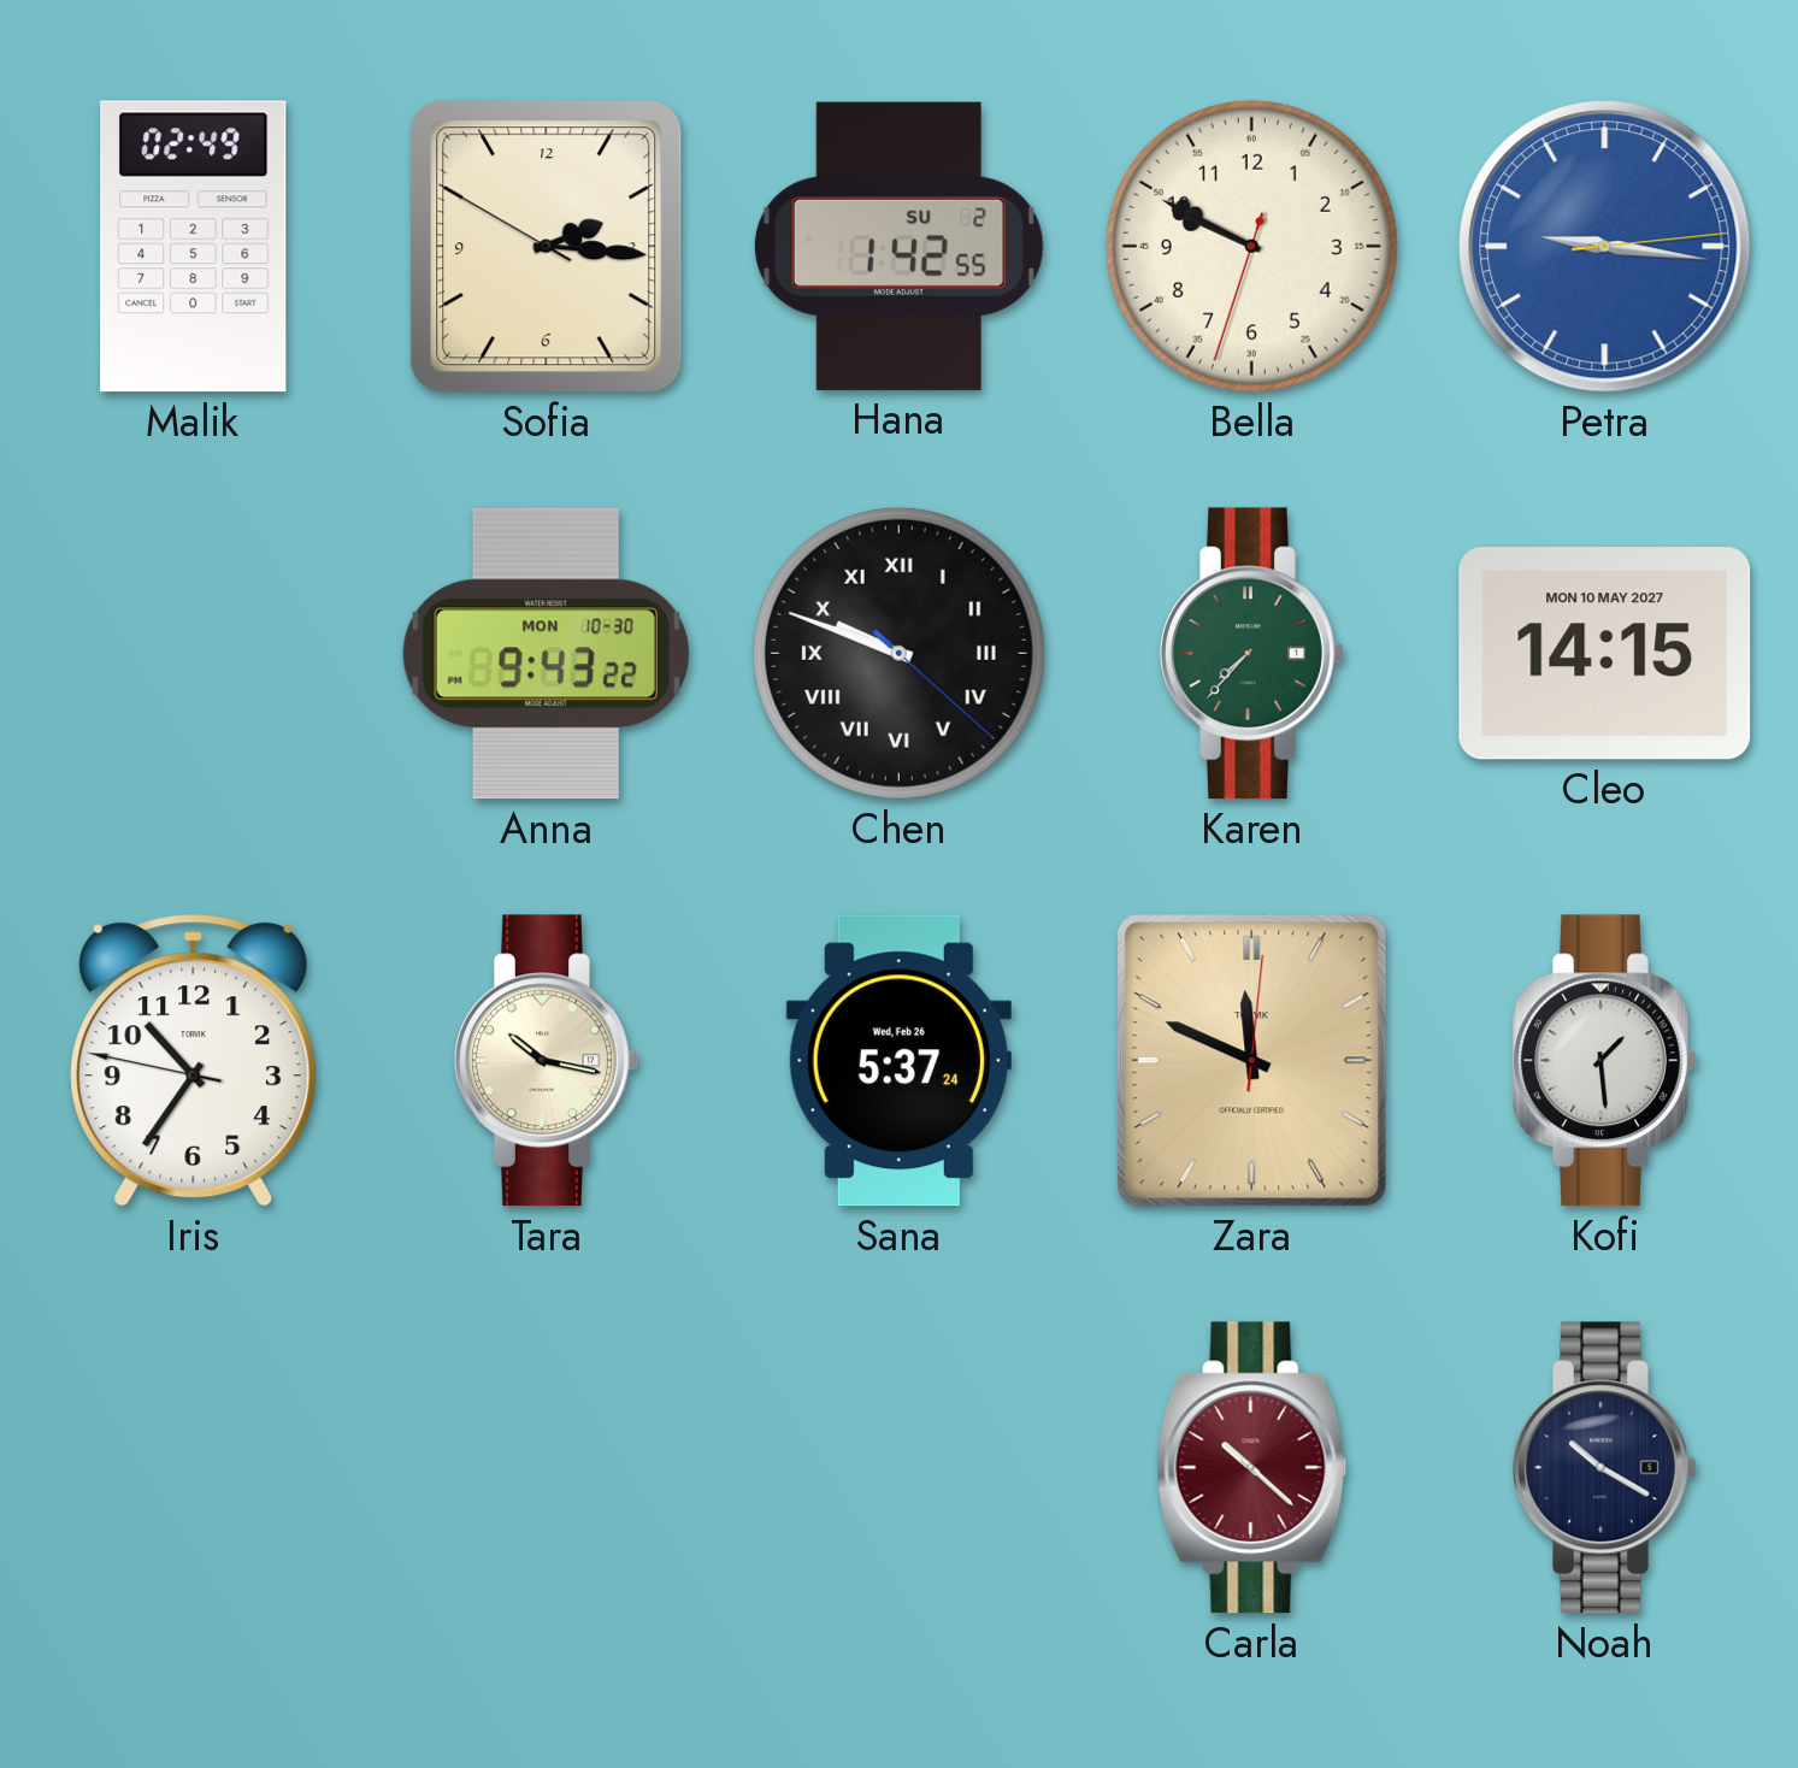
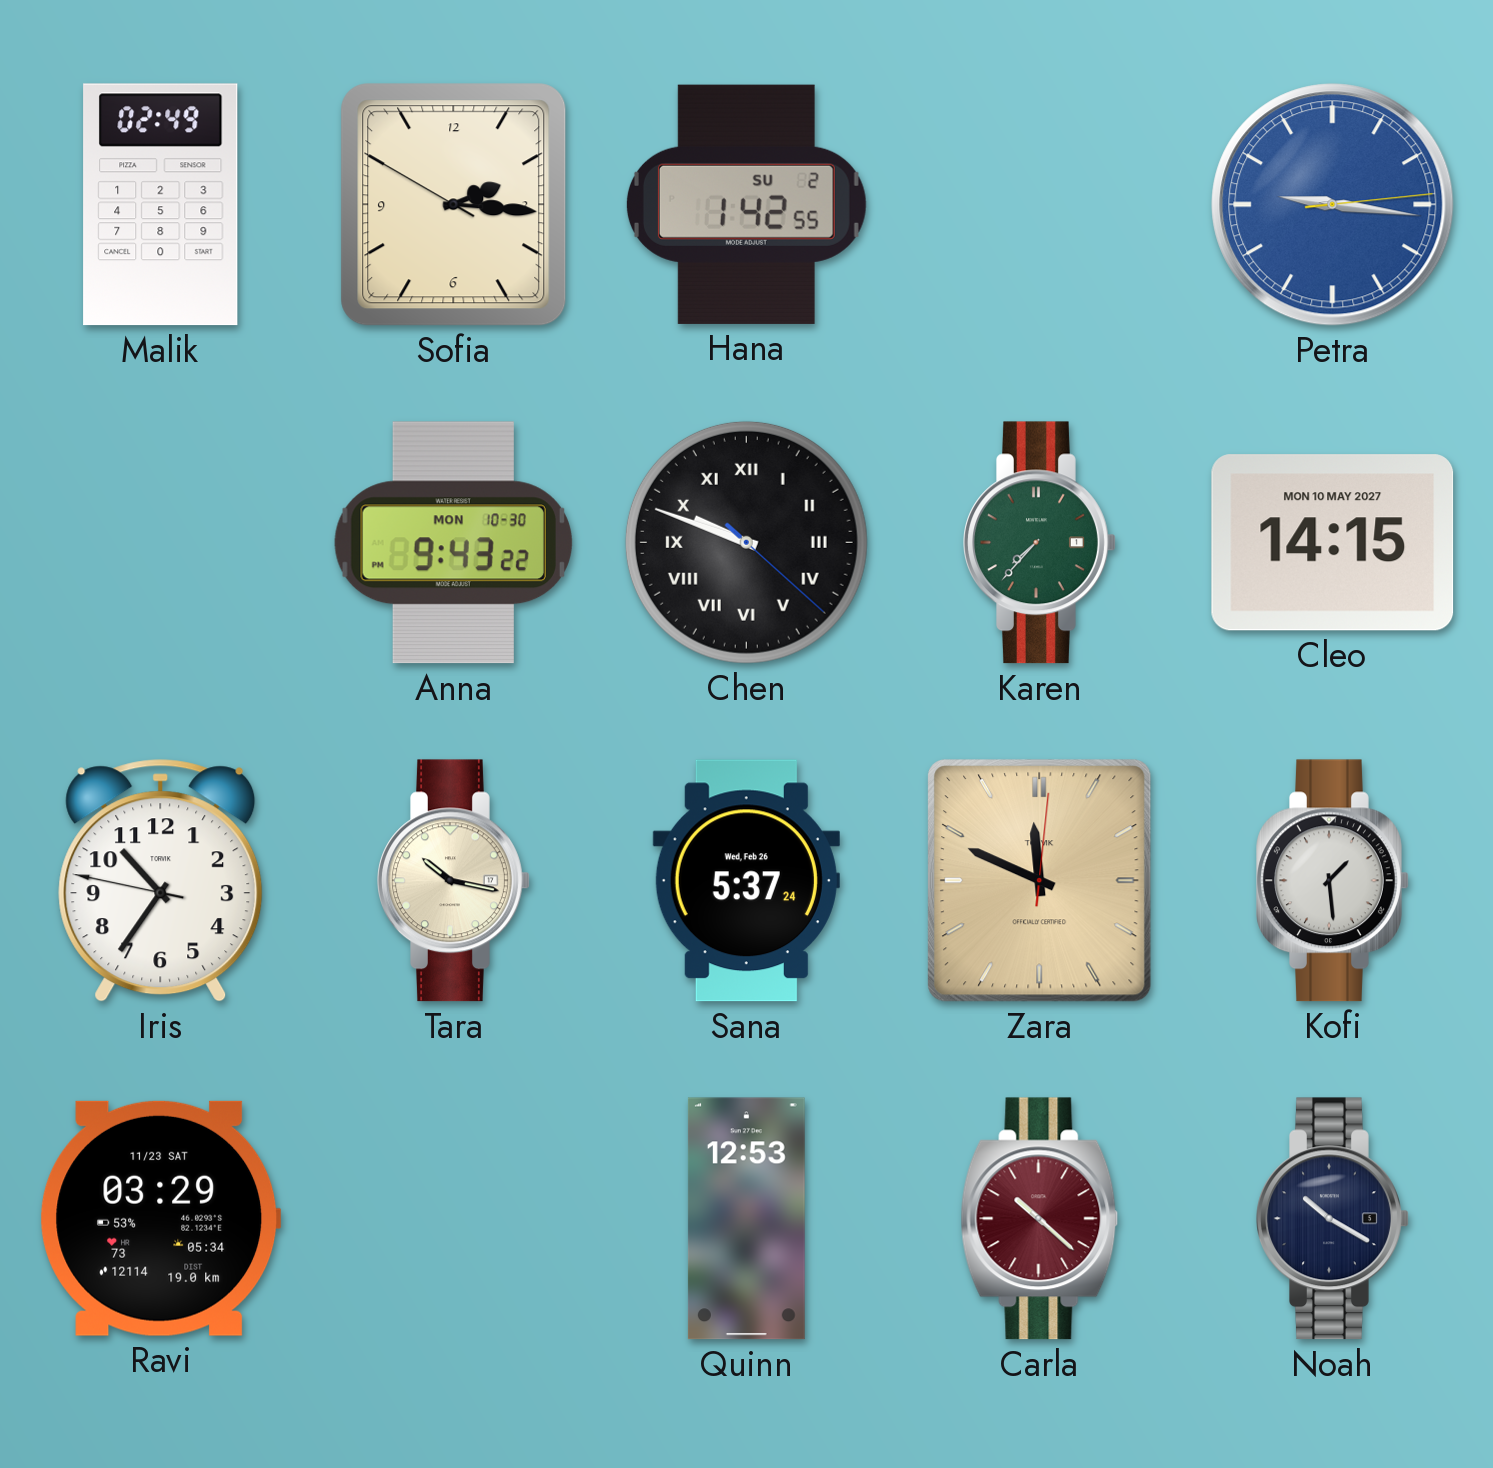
Bella: 9:49 -> none
Ravi: none -> 03:29
Quinn: none -> 12:53
